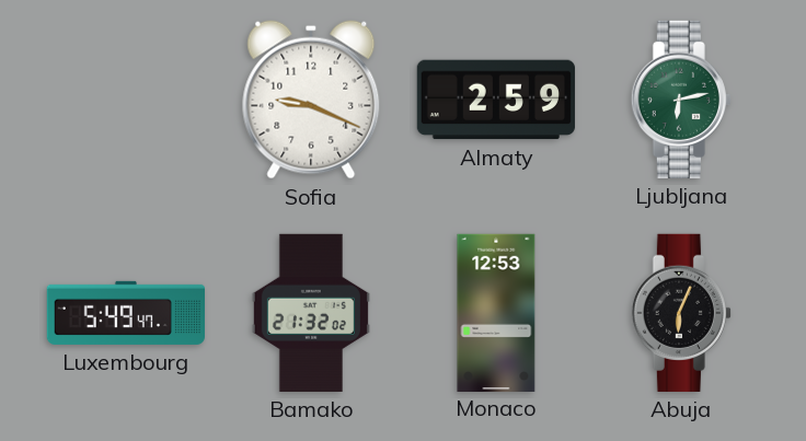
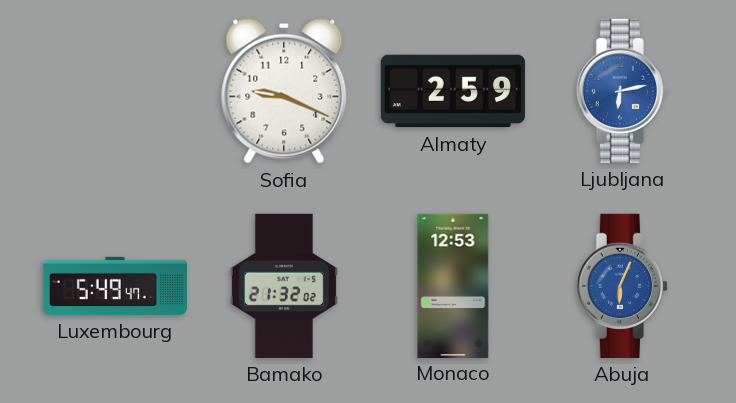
Ljubljana dial: green -> blue
Abuja dial: black -> blue
